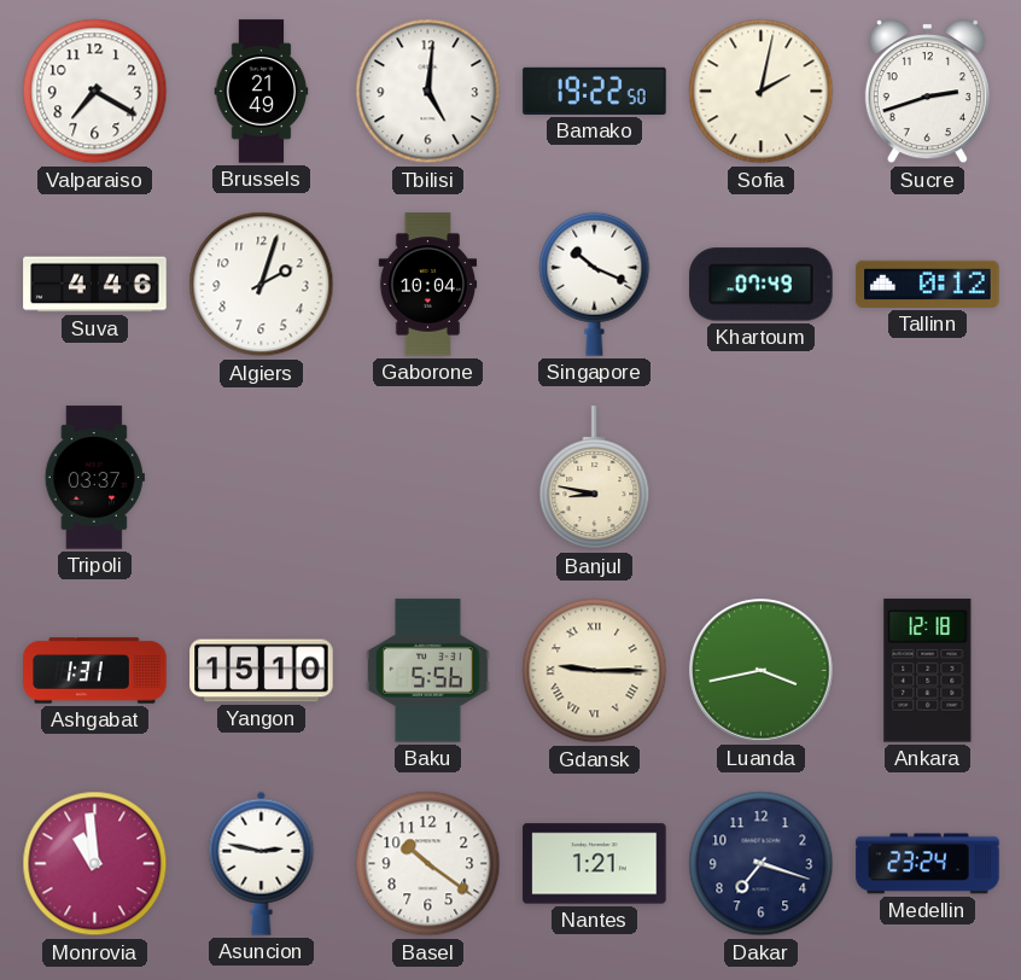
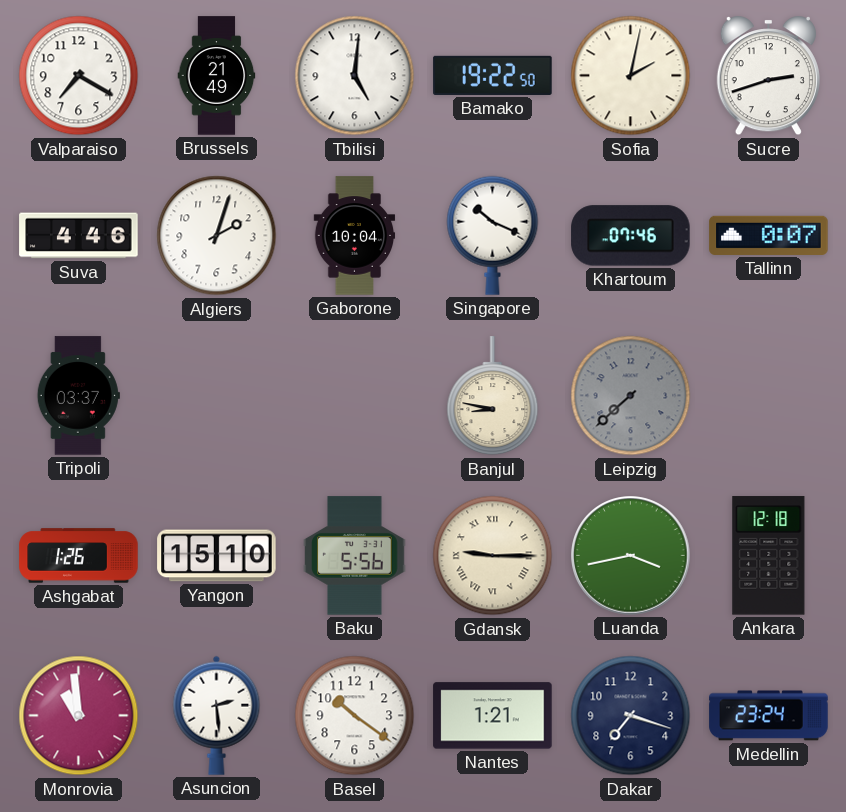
Khartoum: 07:49 -> 07:46
Tallinn: 0:12 -> 0:07
Leipzig: none -> 7:38
Ashgabat: 1:31 -> 1:26
Asuncion: 2:47 -> 2:29
